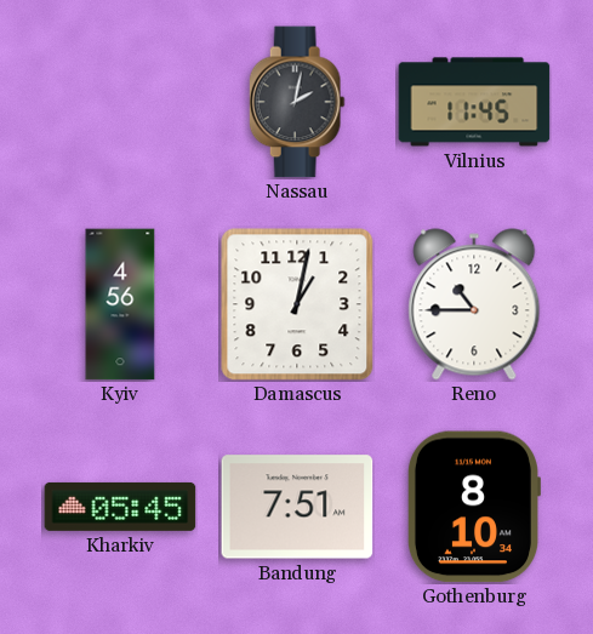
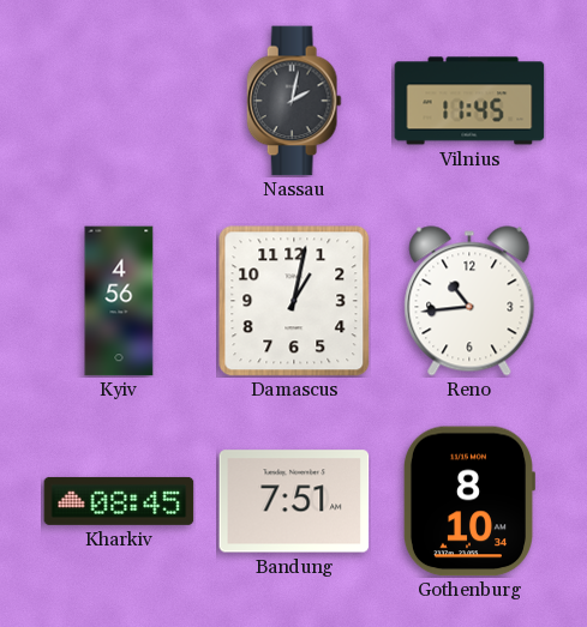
Reno: 10:45 -> 10:44
Kharkiv: 05:45 -> 08:45
